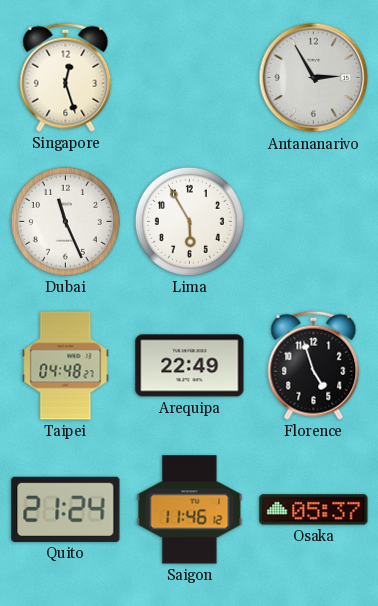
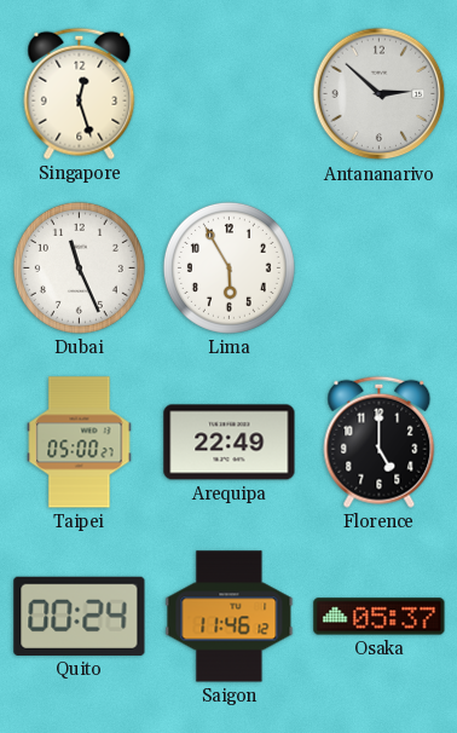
Antananarivo: 2:55 -> 2:52
Taipei: 04:48 -> 05:00
Florence: 4:57 -> 5:00
Quito: 21:24 -> 00:24
